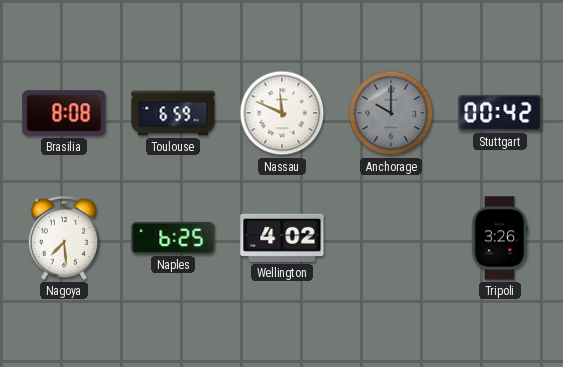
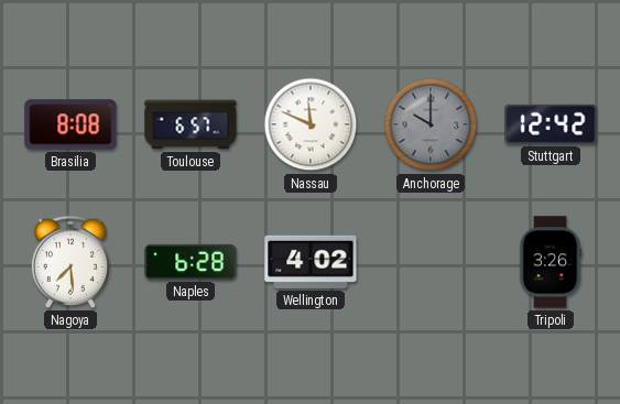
Toulouse: 6:59 -> 6:57
Stuttgart: 00:42 -> 12:42
Naples: 6:25 -> 6:28
